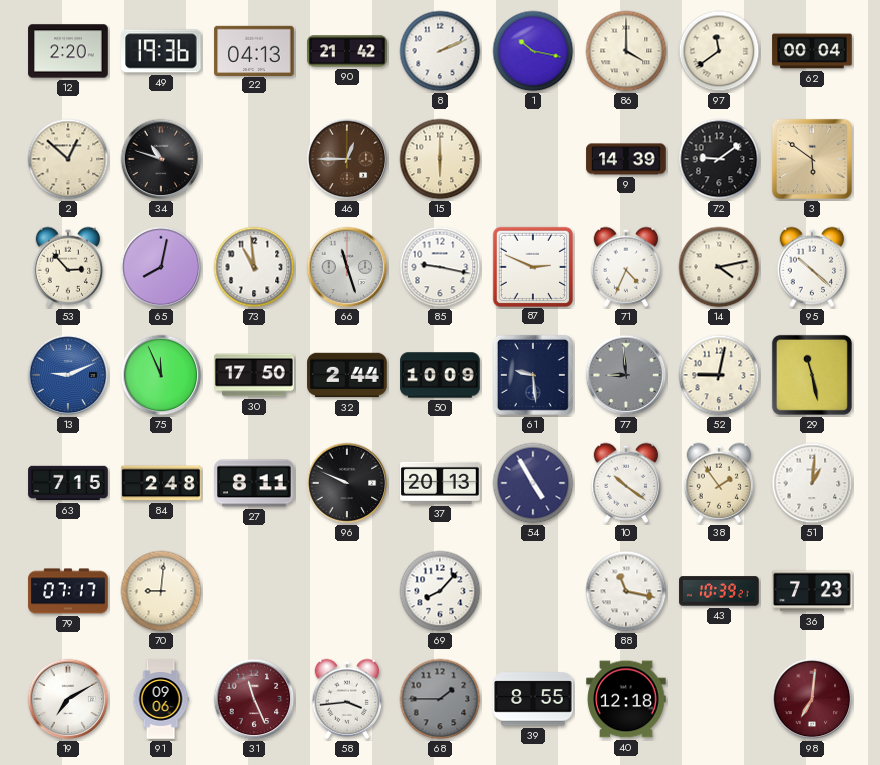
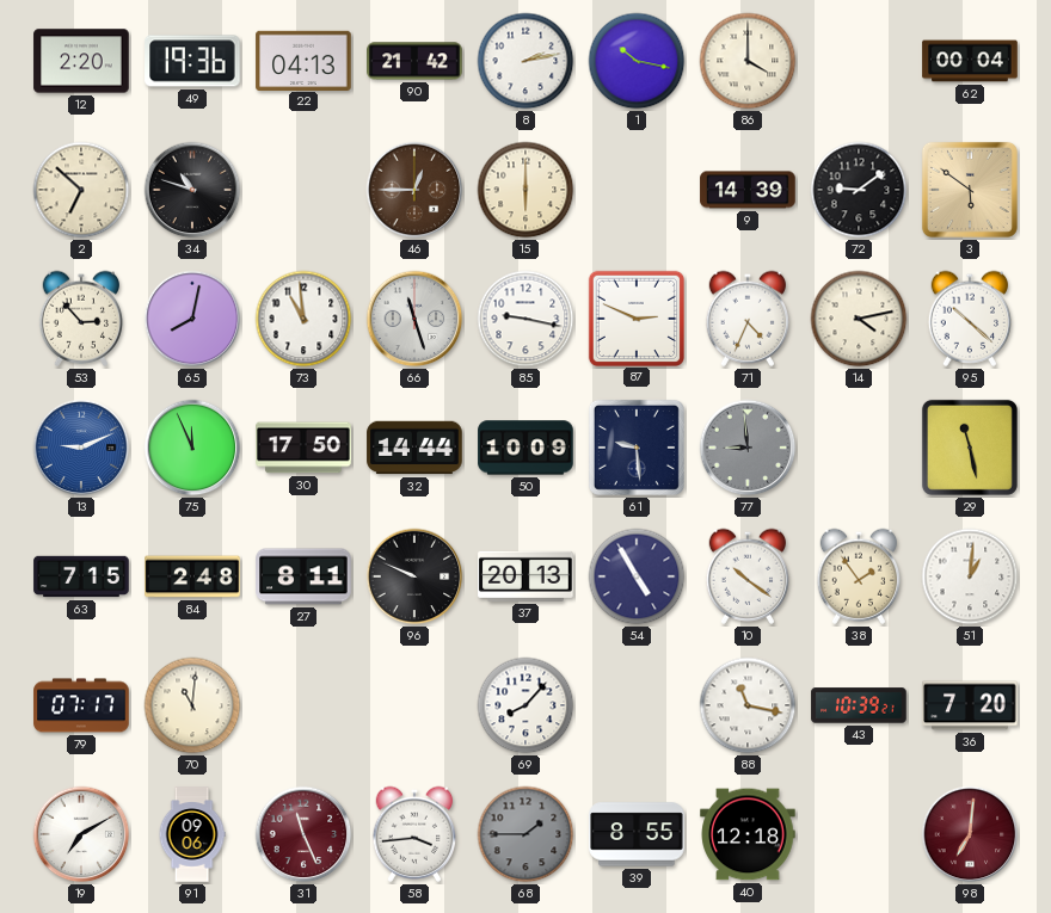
8: 2:11 -> 2:13
97: 11:39 -> none
2: 12:52 -> 6:52
32: 2:44 -> 14:44
52: 9:02 -> none
70: 9:01 -> 11:01
36: 7:23 -> 7:20
